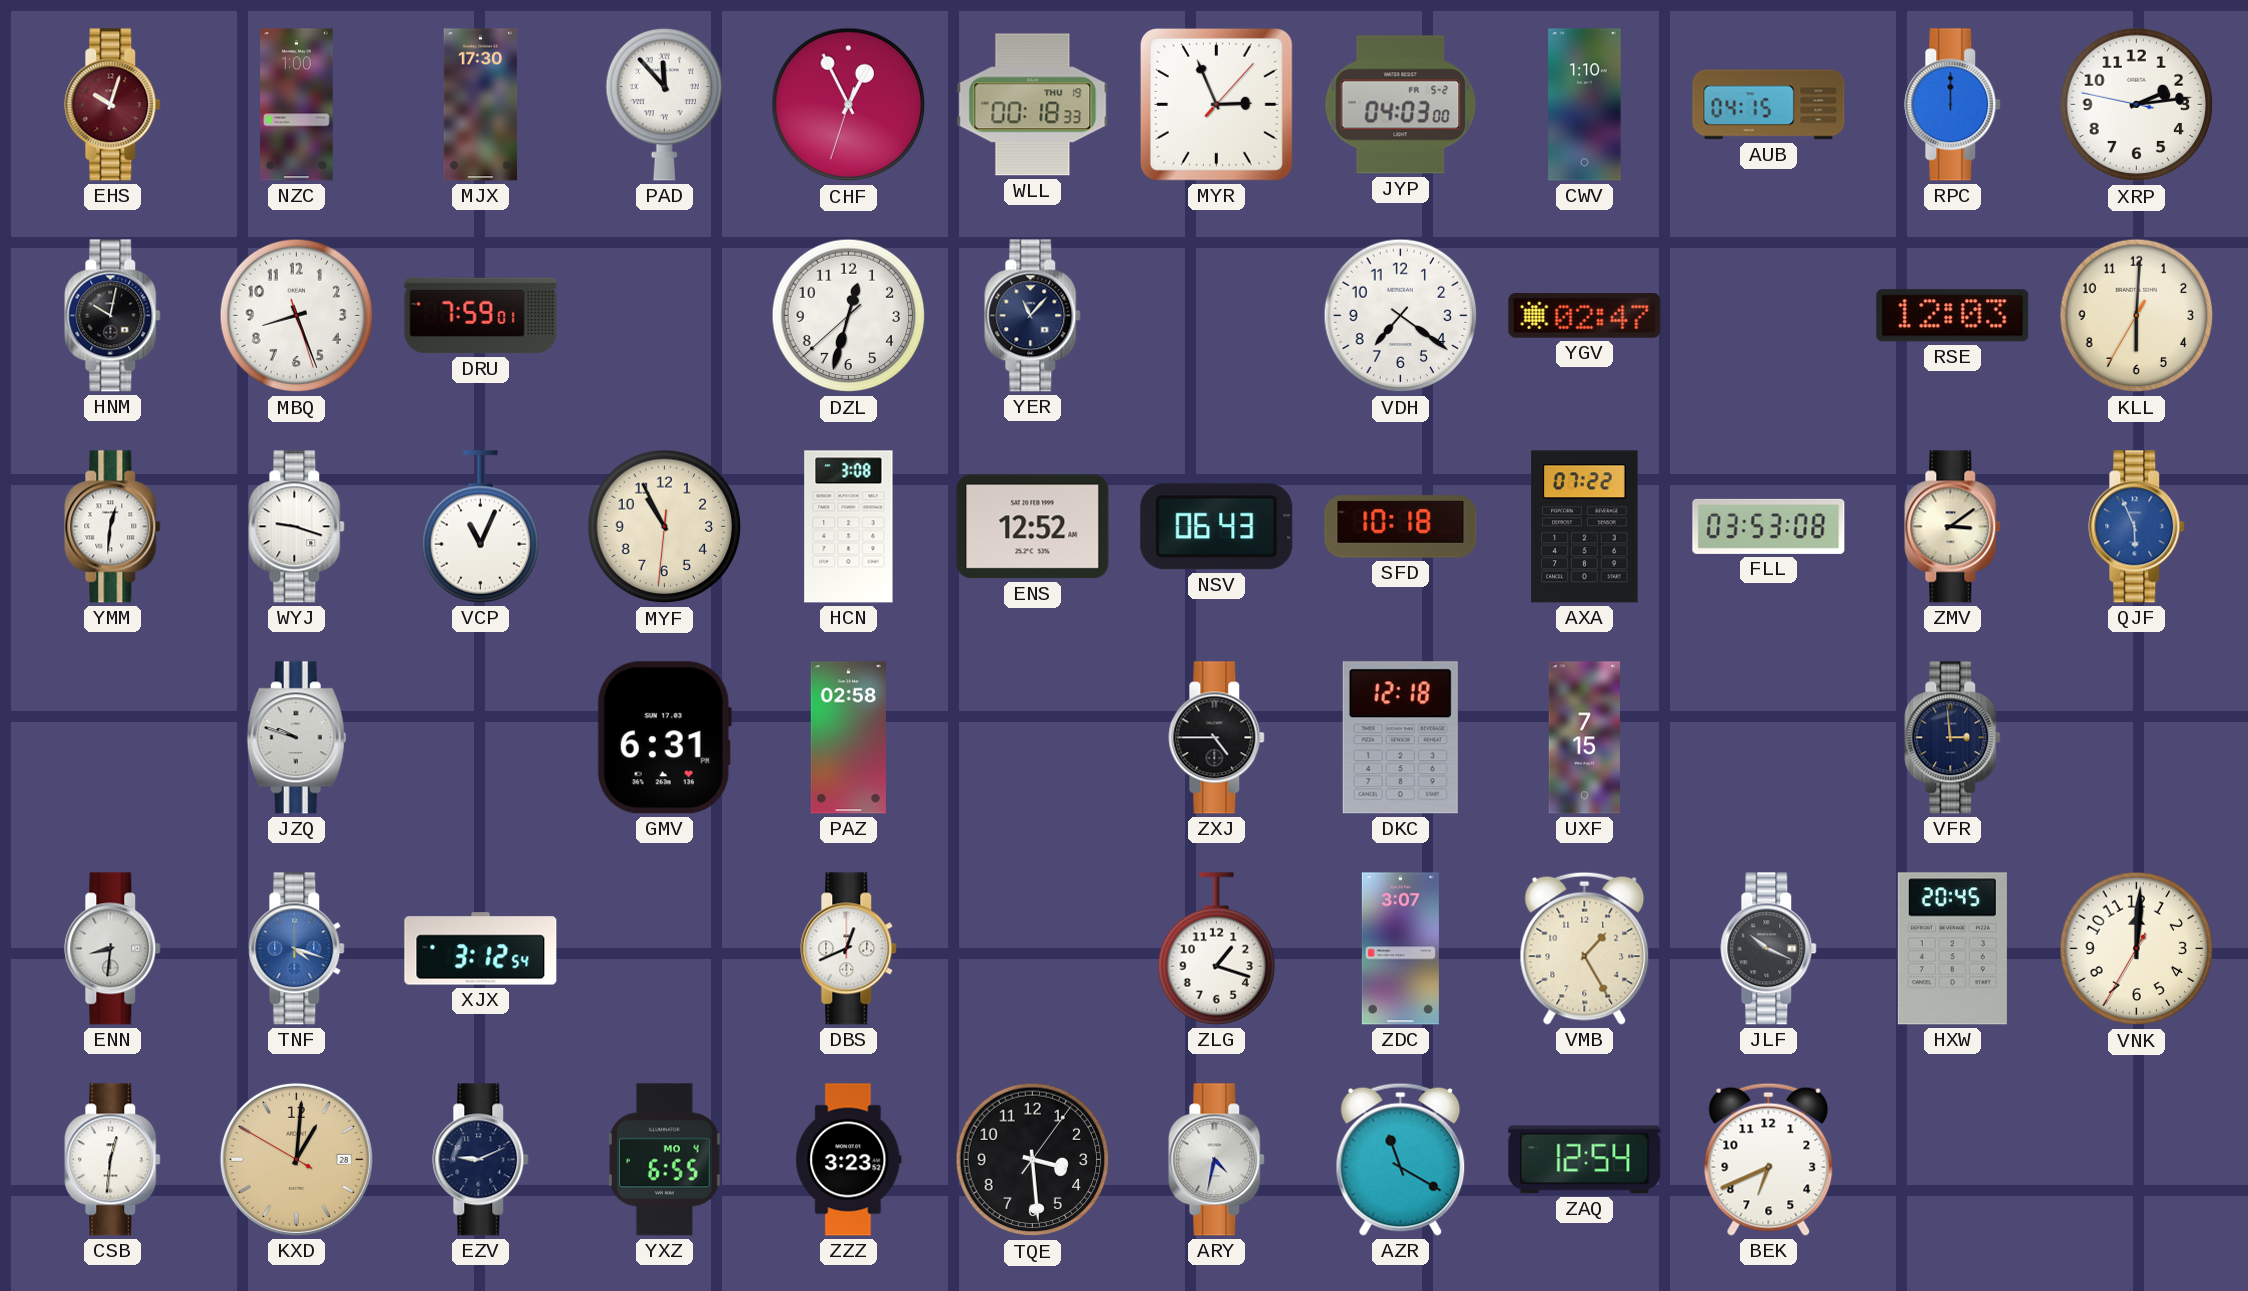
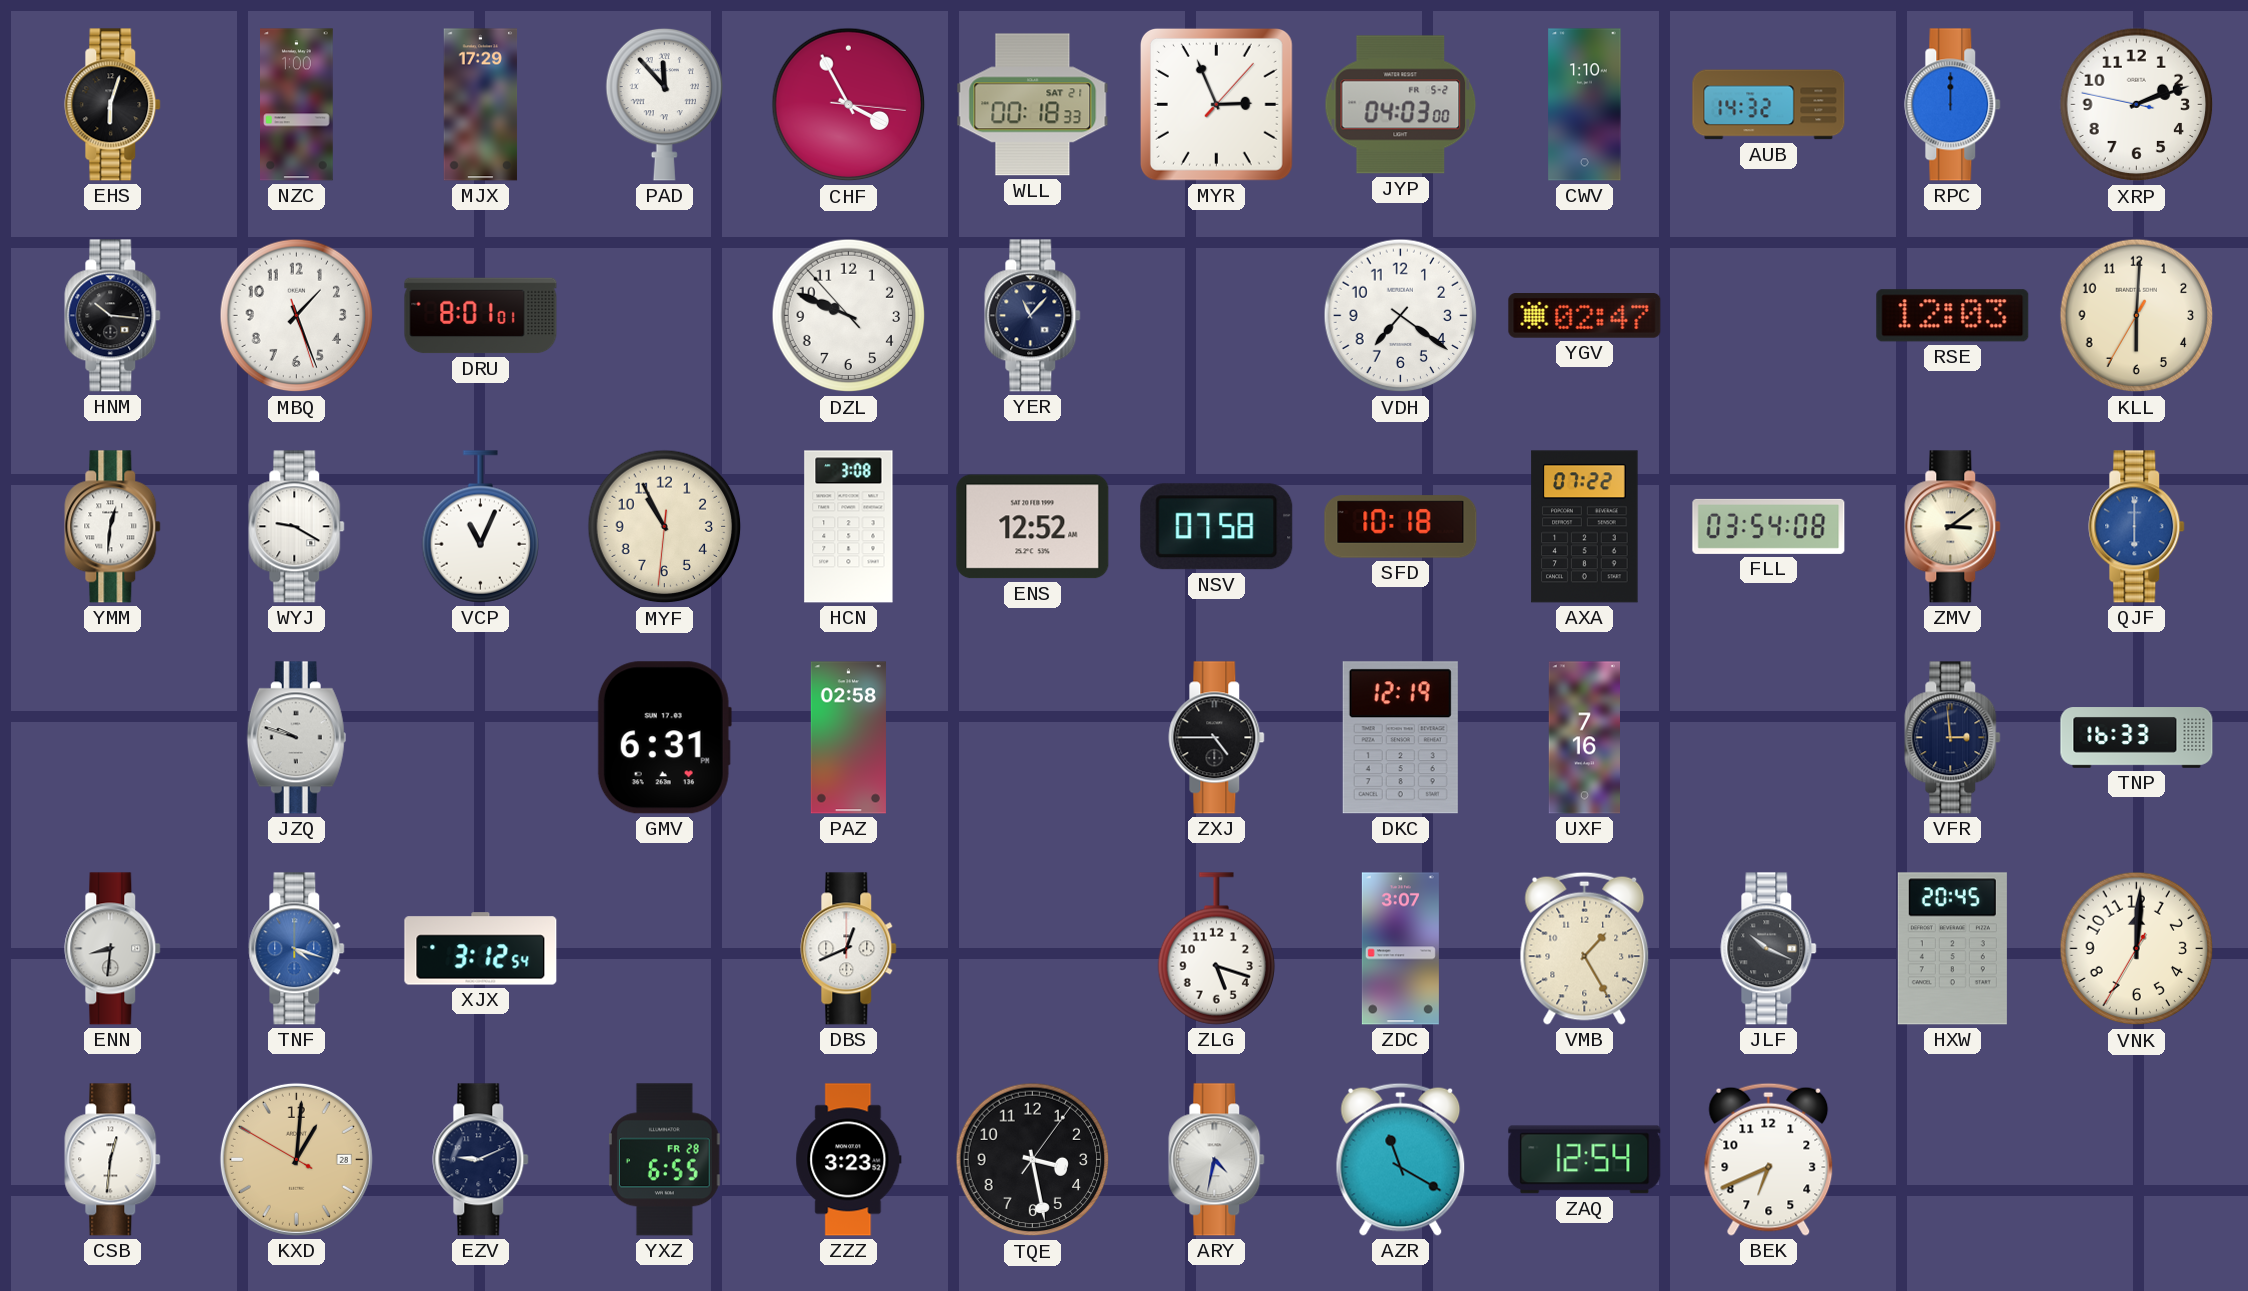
EHS: 10:03 -> 6:03
EHS dial: burgundy -> black
MJX: 17:30 -> 17:29
CHF: 12:55 -> 3:55
WLL date: THU 19 -> SAT 21
AUB: 04:15 -> 14:32
XRP: 2:13 -> 2:11
HNM: 10:02 -> 10:16
MBQ: 8:26 -> 1:26
DRU: 7:59 -> 8:01
DZL: 12:32 -> 9:48
WYJ: 9:18 -> 9:20
NSV: 06:43 -> 07:58
FLL: 03:53 -> 03:54
QJF: 5:56 -> 6:00
DKC: 12:18 -> 12:19
UXF: 7:15 -> 7:16
TNP: none -> 16:33
ZLG: 1:18 -> 5:18
YXZ date: MO 4 -> FR 28
TQE: 3:29 -> 3:28
